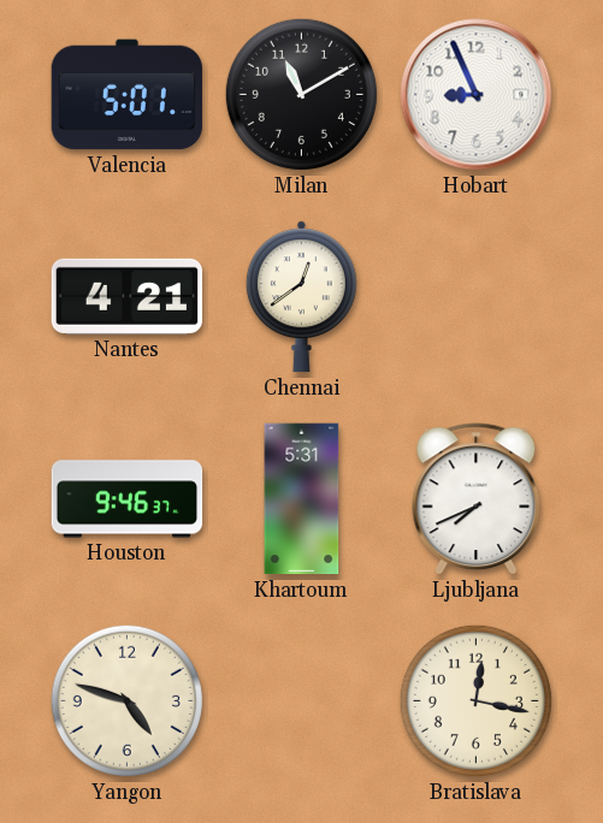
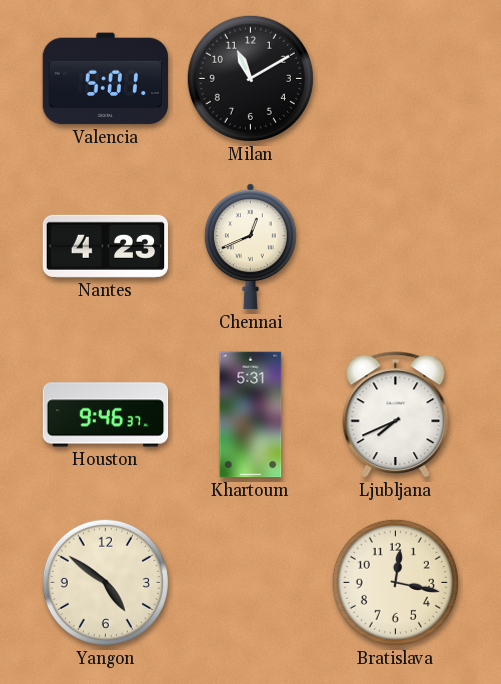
Hobart: 8:56 -> none
Nantes: 4:21 -> 4:23
Chennai: 12:39 -> 12:41
Yangon: 4:48 -> 4:51
